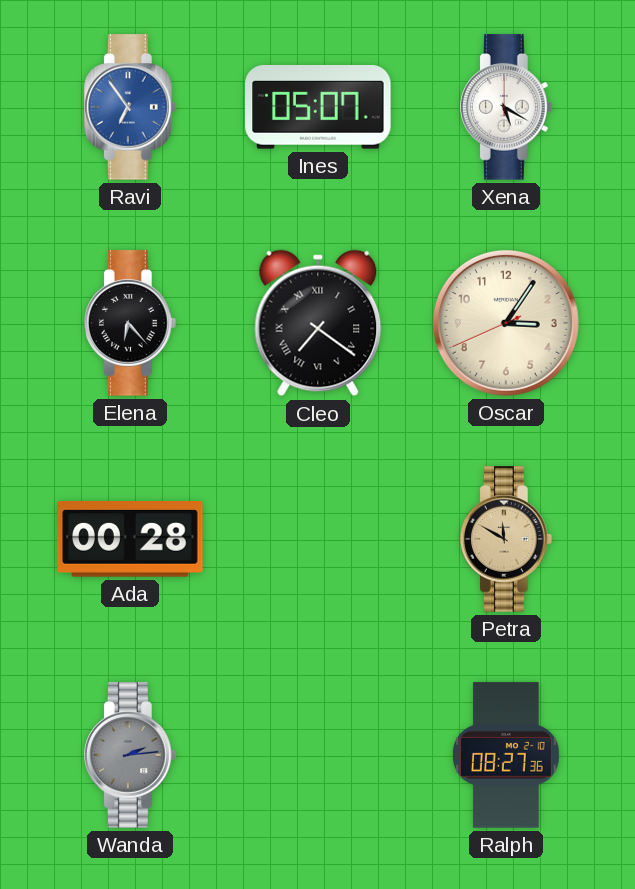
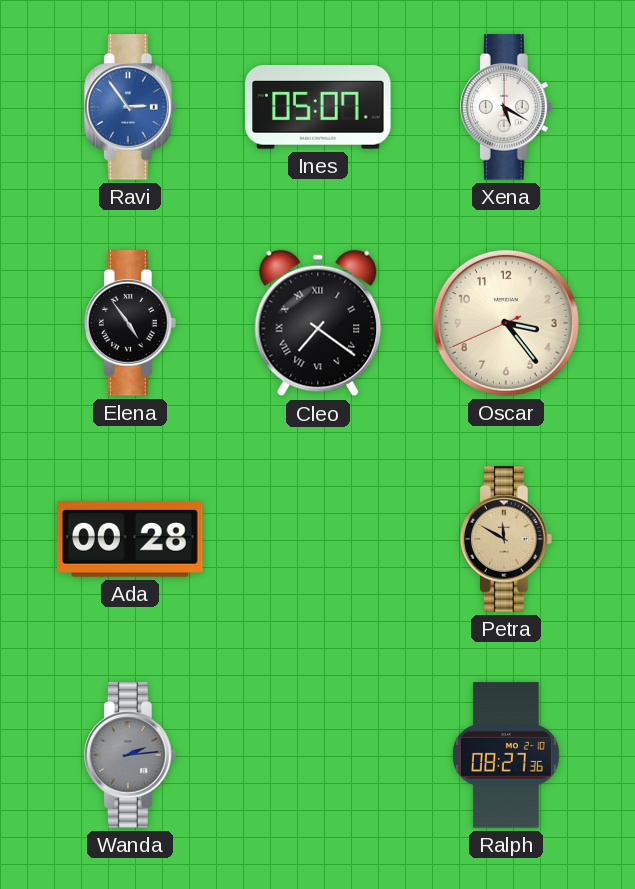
Ravi: 6:54 -> 2:54
Elena: 6:23 -> 4:54
Oscar: 3:05 -> 3:23
